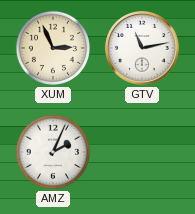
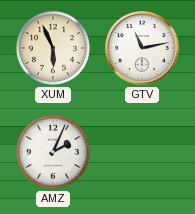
XUM: 2:56 -> 5:56
